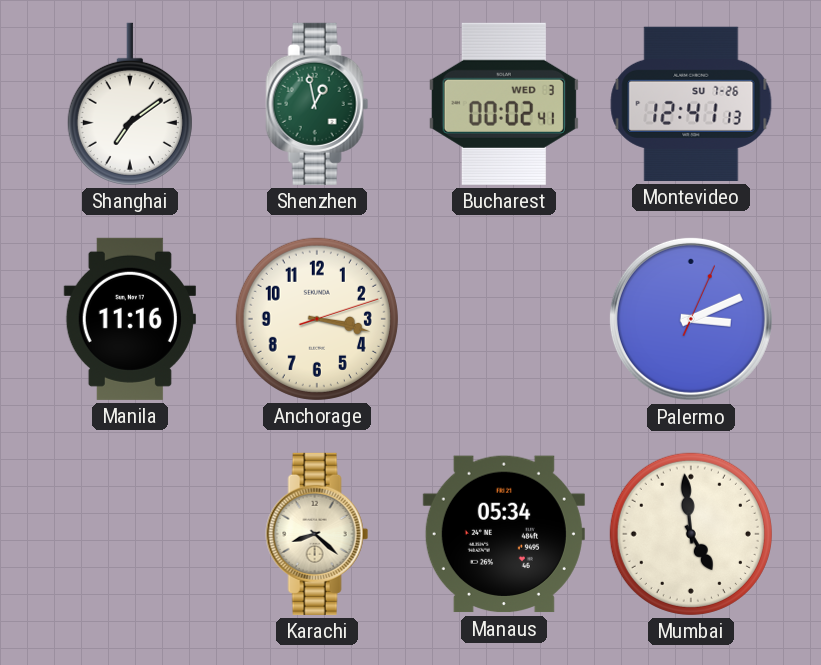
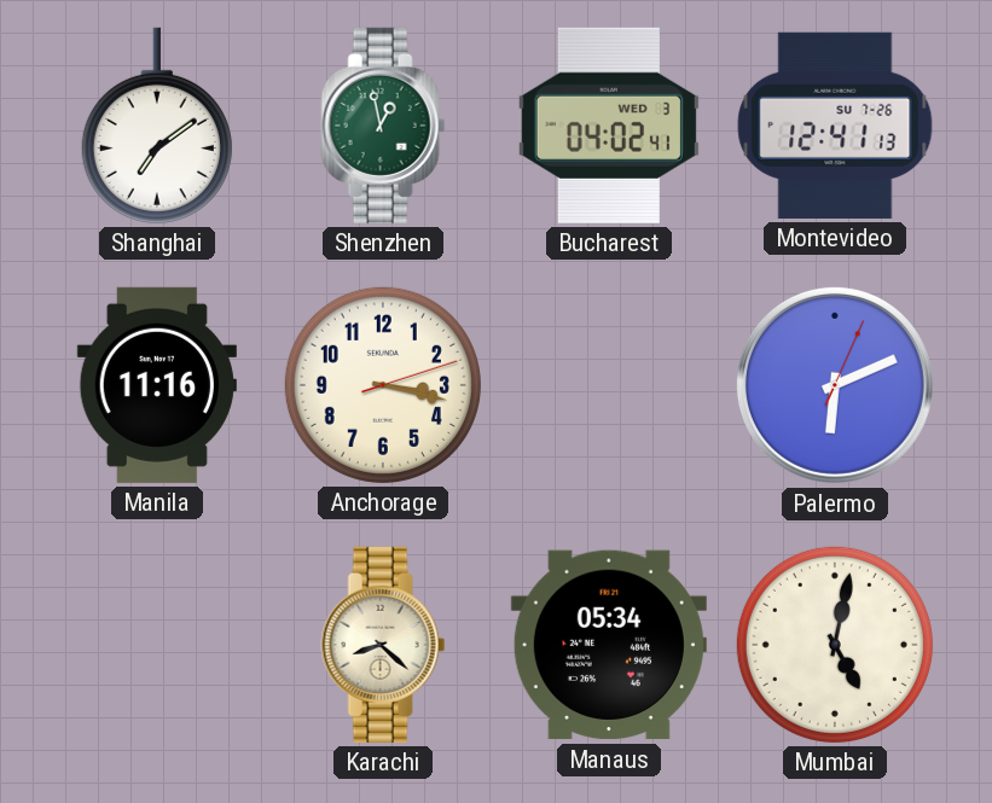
Bucharest: 00:02 -> 04:02
Palermo: 3:11 -> 6:11
Mumbai: 4:59 -> 5:02
